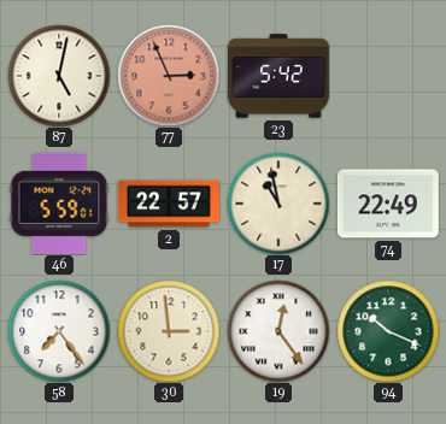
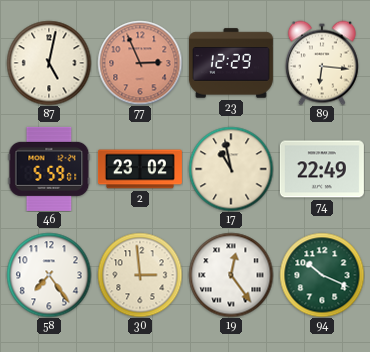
23: 5:42 -> 12:29
89: none -> 6:16
2: 22:57 -> 23:02
